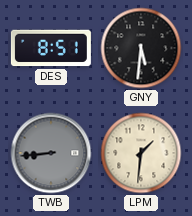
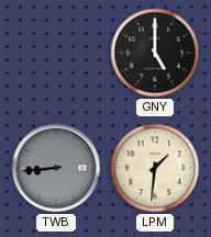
DES: 8:51 -> none
GNY: 5:31 -> 5:00
